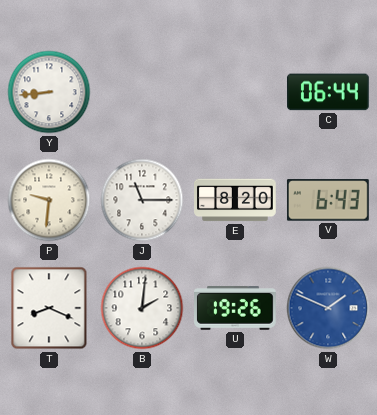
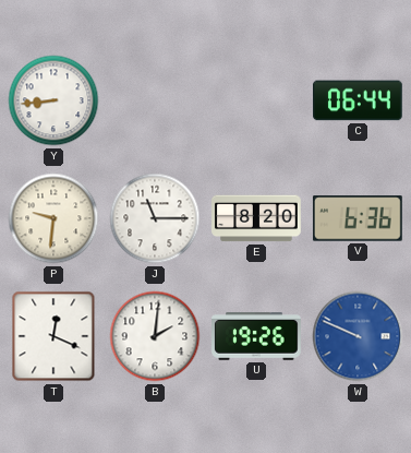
V: 6:43 -> 6:36
T: 8:19 -> 12:19
W: 1:49 -> 9:49
